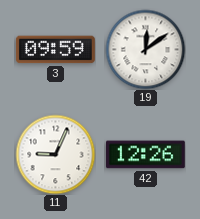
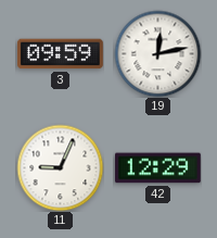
19: 12:09 -> 12:13
42: 12:26 -> 12:29
